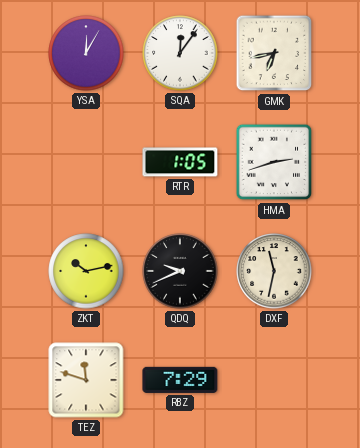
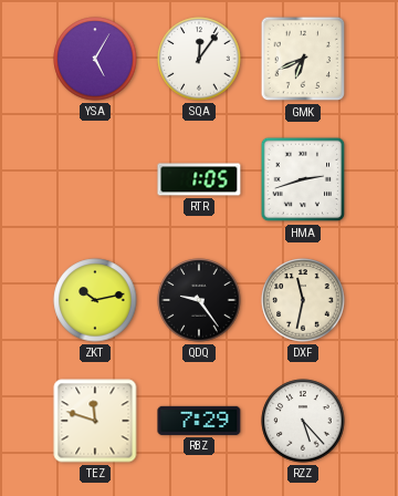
YSA: 12:05 -> 5:05
GMK: 6:43 -> 6:41
QDQ: 9:41 -> 9:24
RZZ: none -> 5:23
